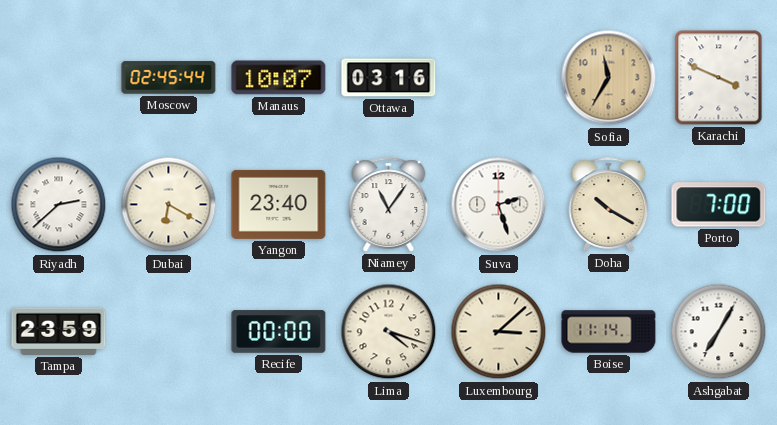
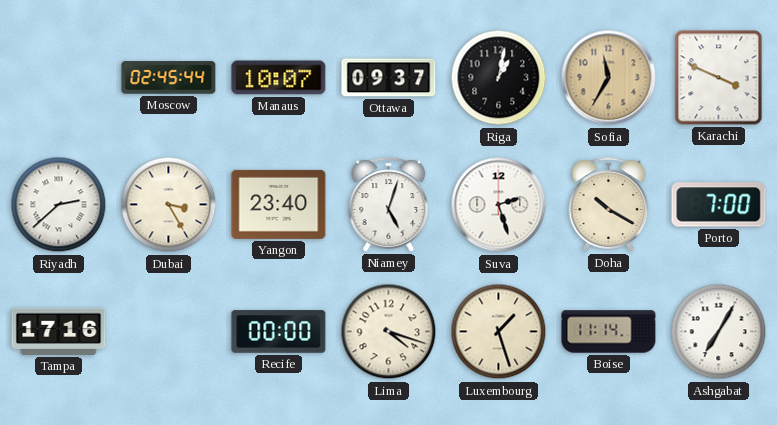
Ottawa: 03:16 -> 09:37
Riga: none -> 1:02
Dubai: 6:20 -> 3:25
Niamey: 11:06 -> 5:03
Tampa: 23:59 -> 17:16
Luxembourg: 3:08 -> 1:27
